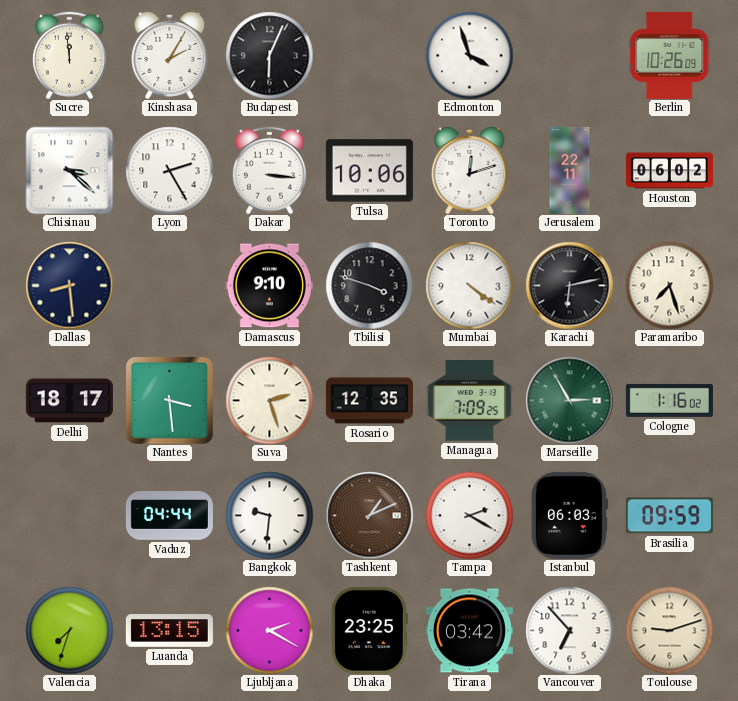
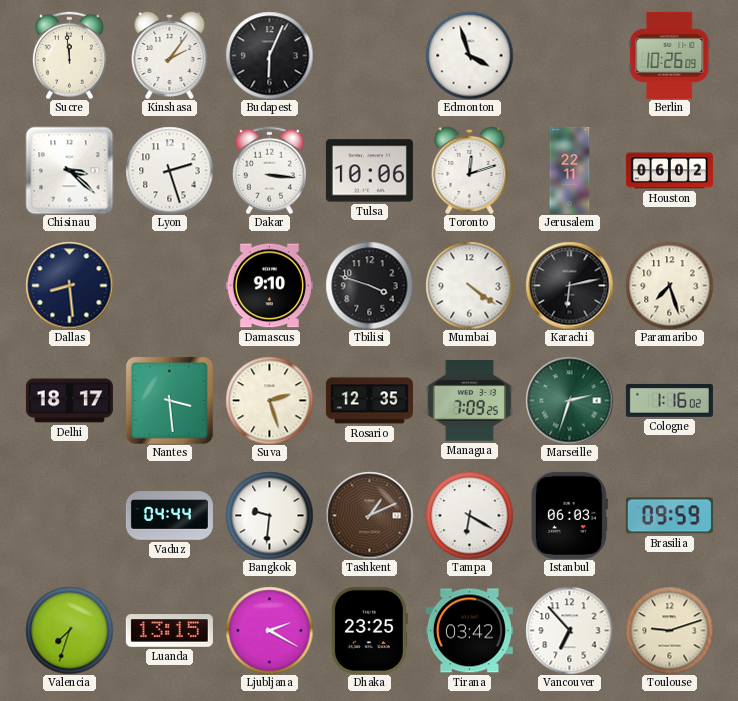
Kinshasa: 2:05 -> 2:06
Lyon: 2:25 -> 2:27
Marseille: 2:55 -> 2:33
Tampa: 2:20 -> 6:20
